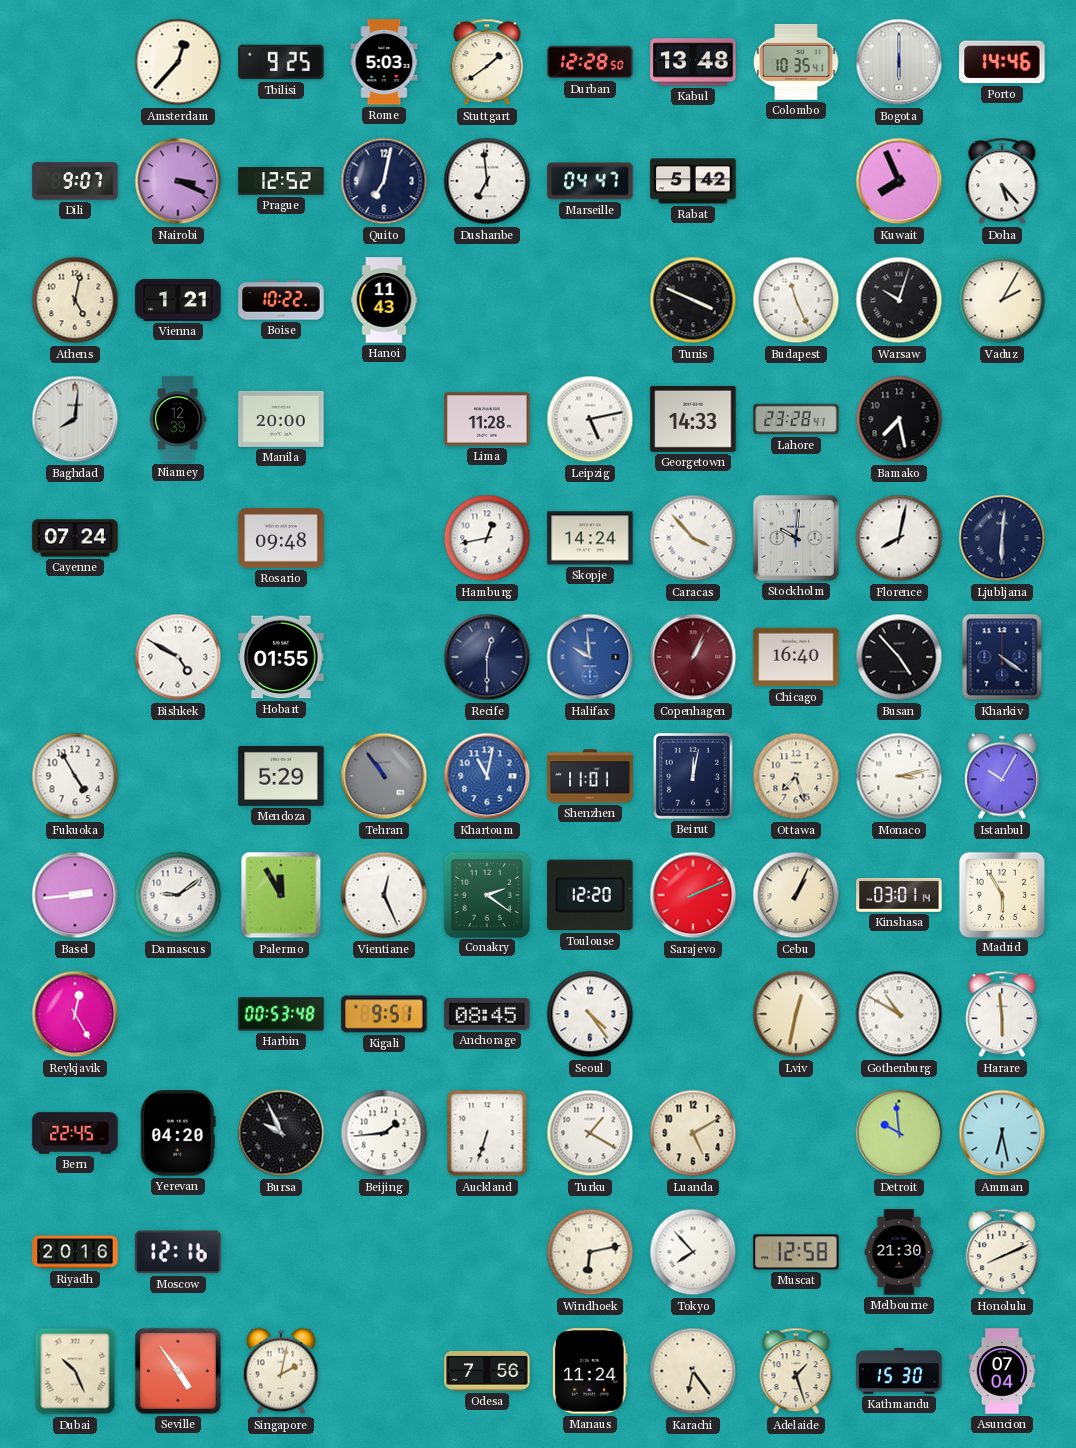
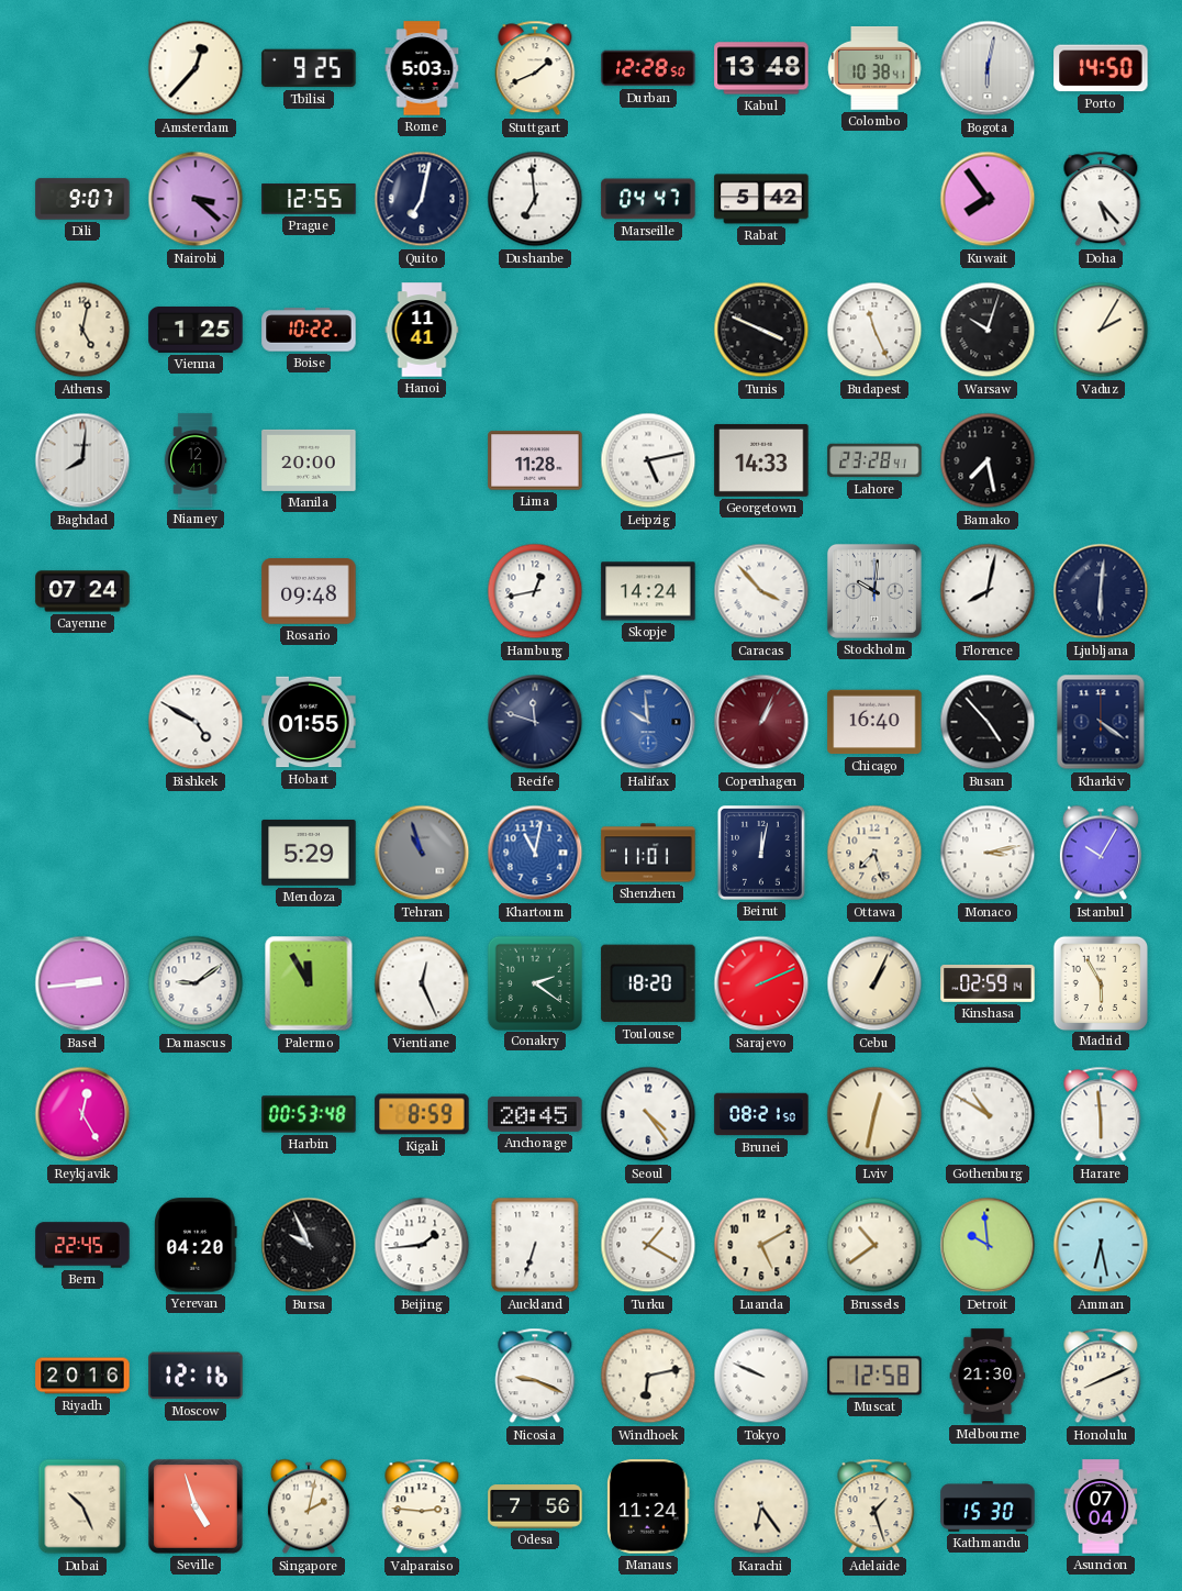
Stuttgart: 1:39 -> 1:41
Colombo: 10:35 -> 10:38
Bogota: 6:00 -> 6:02
Porto: 14:46 -> 14:50
Nairobi: 3:19 -> 3:22
Prague: 12:52 -> 12:55
Kuwait: 7:56 -> 7:54
Vienna: 1:21 -> 1:25
Hanoi: 11:43 -> 11:41
Niamey: 12:39 -> 12:41
Recife: 12:30 -> 11:48
Fukuoka: 4:55 -> none
Tehran: 10:54 -> 10:57
Toulouse: 12:20 -> 18:20
Kinshasa: 03:01 -> 02:59
Kigali: 9:51 -> 8:59
Anchorage: 08:45 -> 20:45
Brunei: none -> 08:21
Brussels: none -> 10:39
Nicosia: none -> 9:19
Tokyo: 7:53 -> 9:49
Seville: 4:54 -> 4:57
Valparaiso: none -> 2:46
